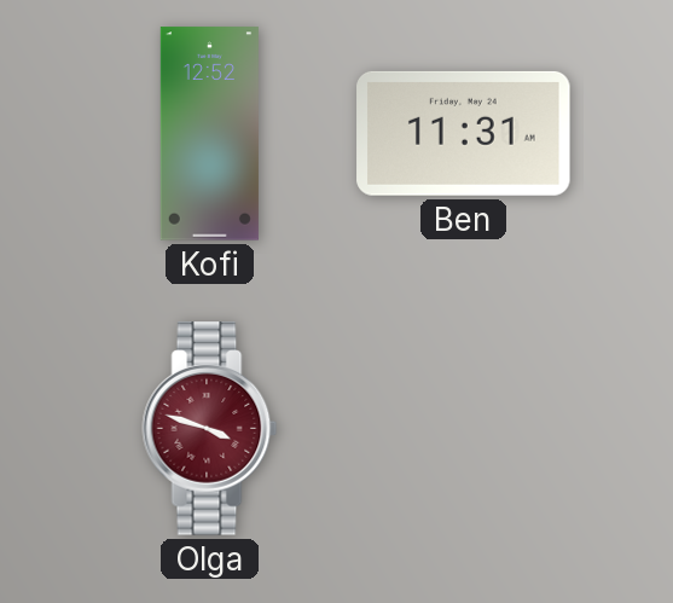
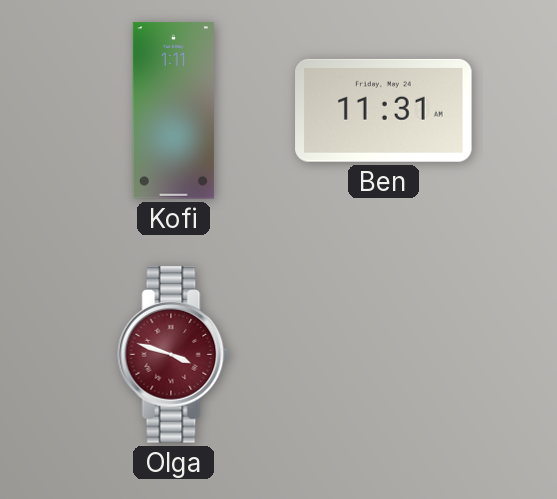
Kofi: 12:52 -> 1:11
